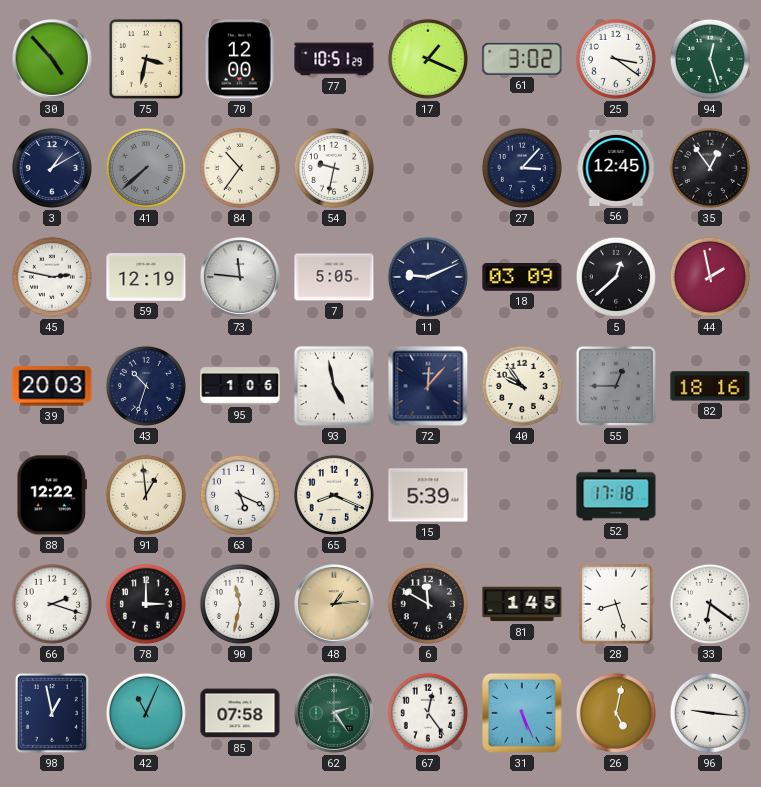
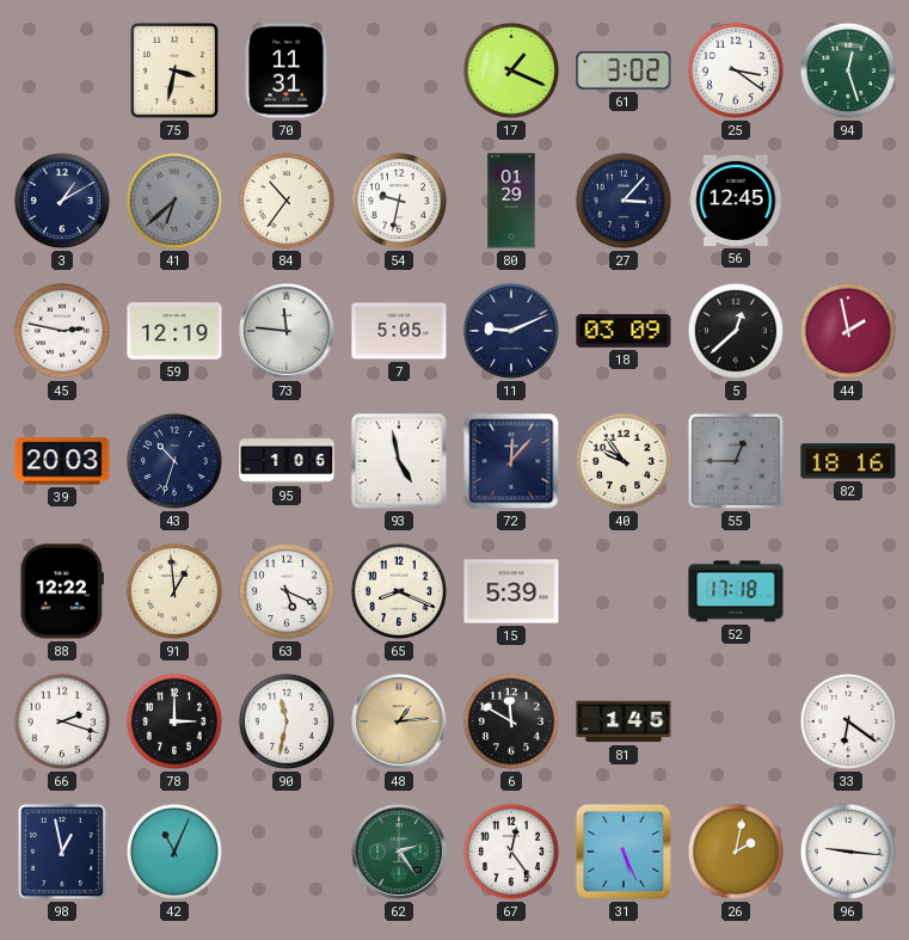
30: 4:53 -> none
70: 12:00 -> 11:31
77: 10:51 -> none
41: 7:38 -> 6:38
80: none -> 01:29
35: 12:54 -> none
28: 8:27 -> none
85: 07:58 -> none
26: 5:02 -> 2:02
